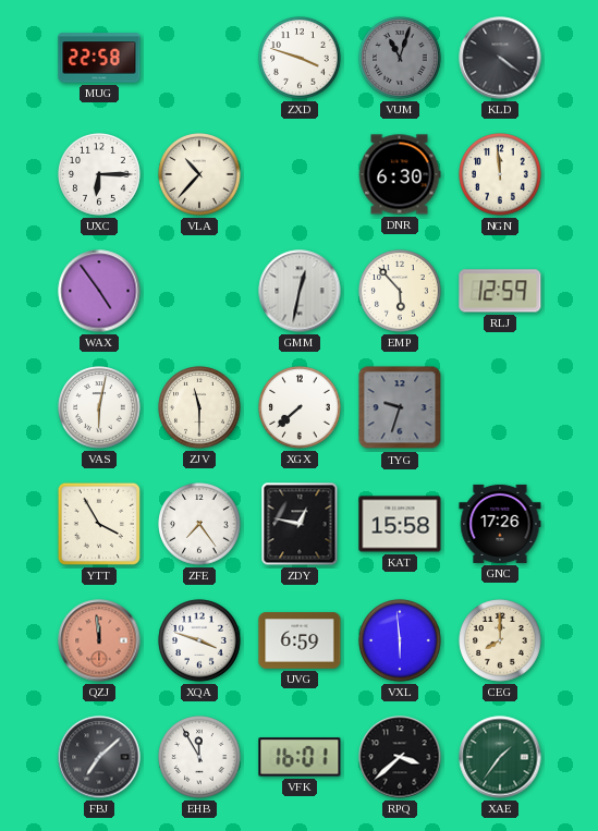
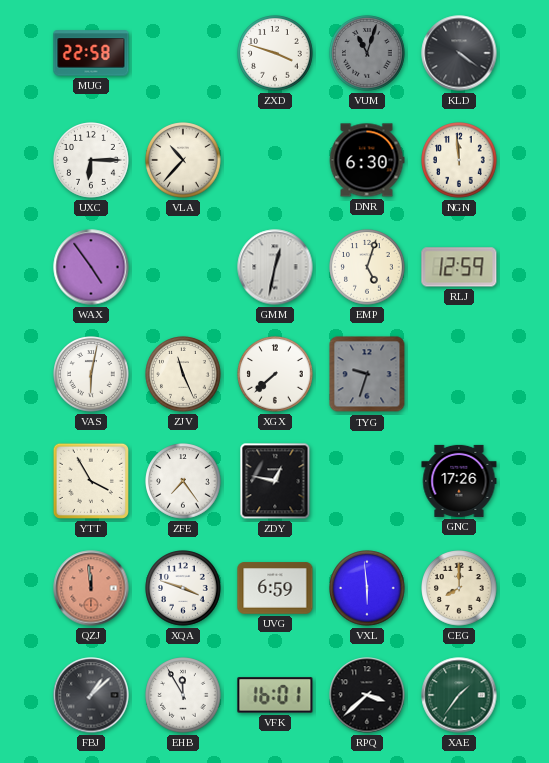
EMP: 5:53 -> 5:03
ZJV: 11:30 -> 11:26
KAT: 15:58 -> none
FBJ: 7:08 -> 1:08
